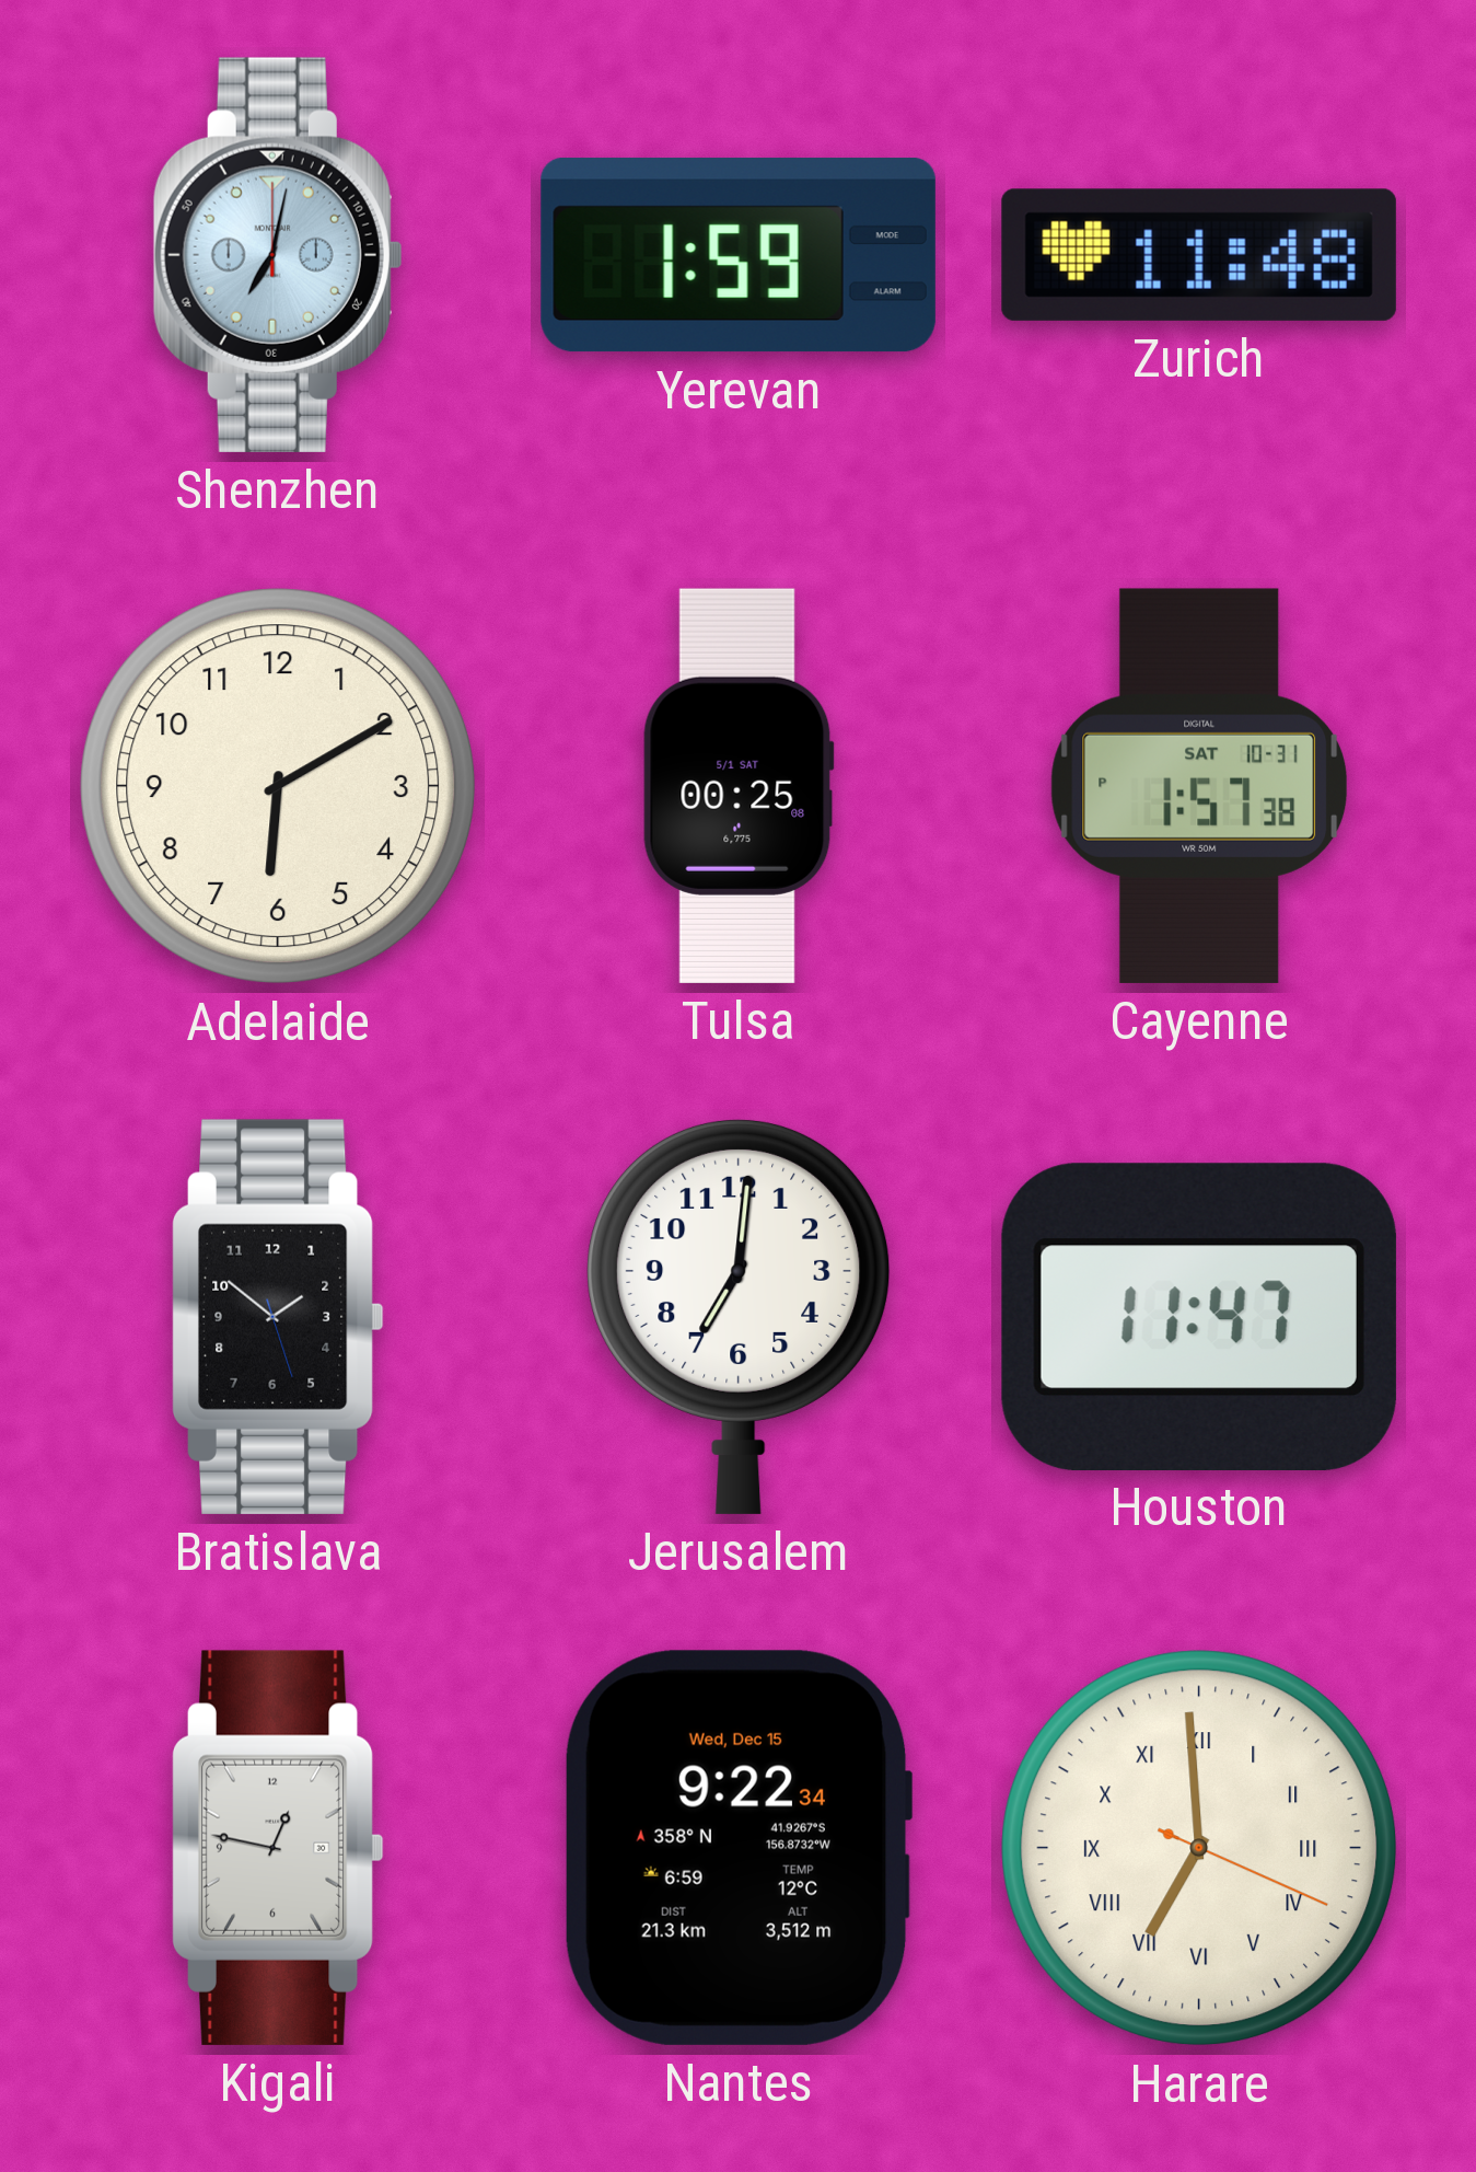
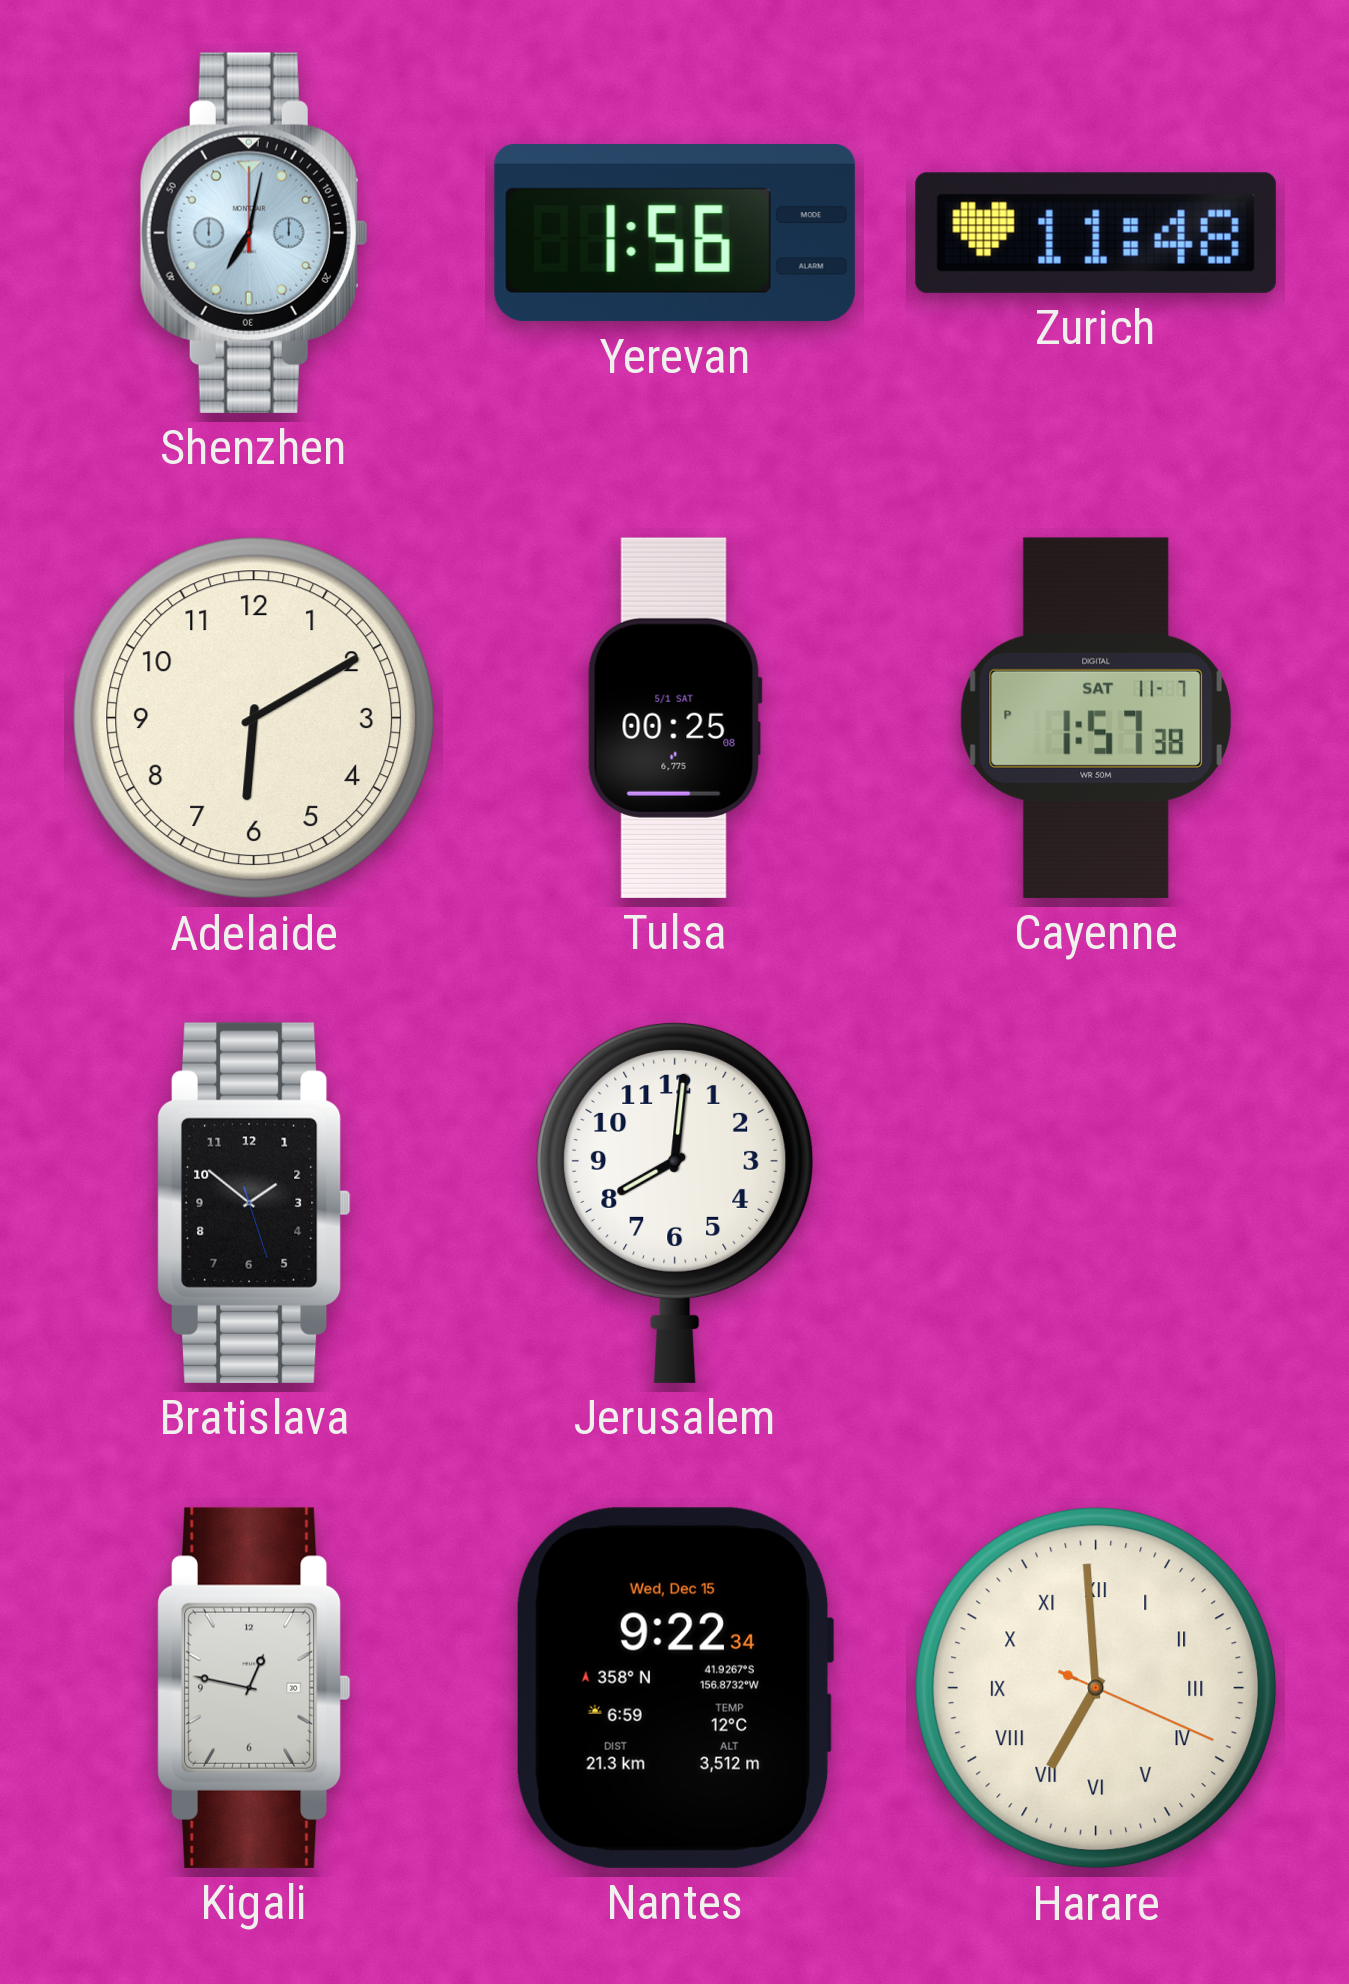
Yerevan: 1:59 -> 1:56
Cayenne date: SAT 10-31 -> SAT 11-7
Jerusalem: 7:01 -> 8:01
Houston: 11:47 -> none
